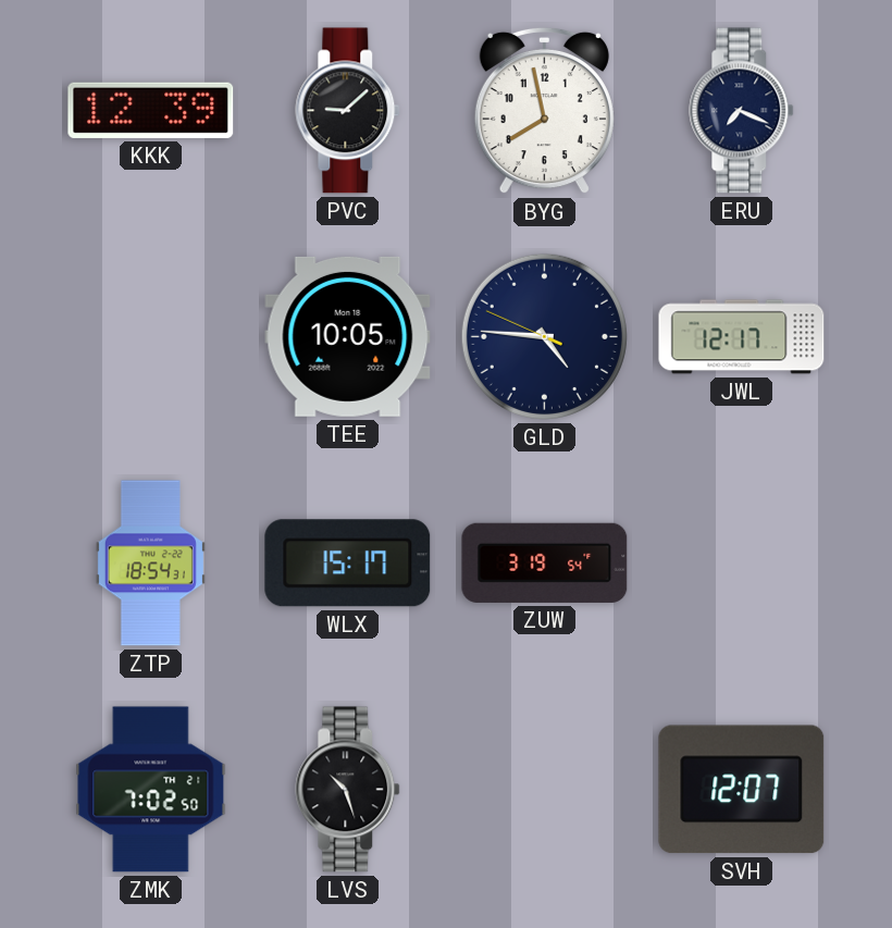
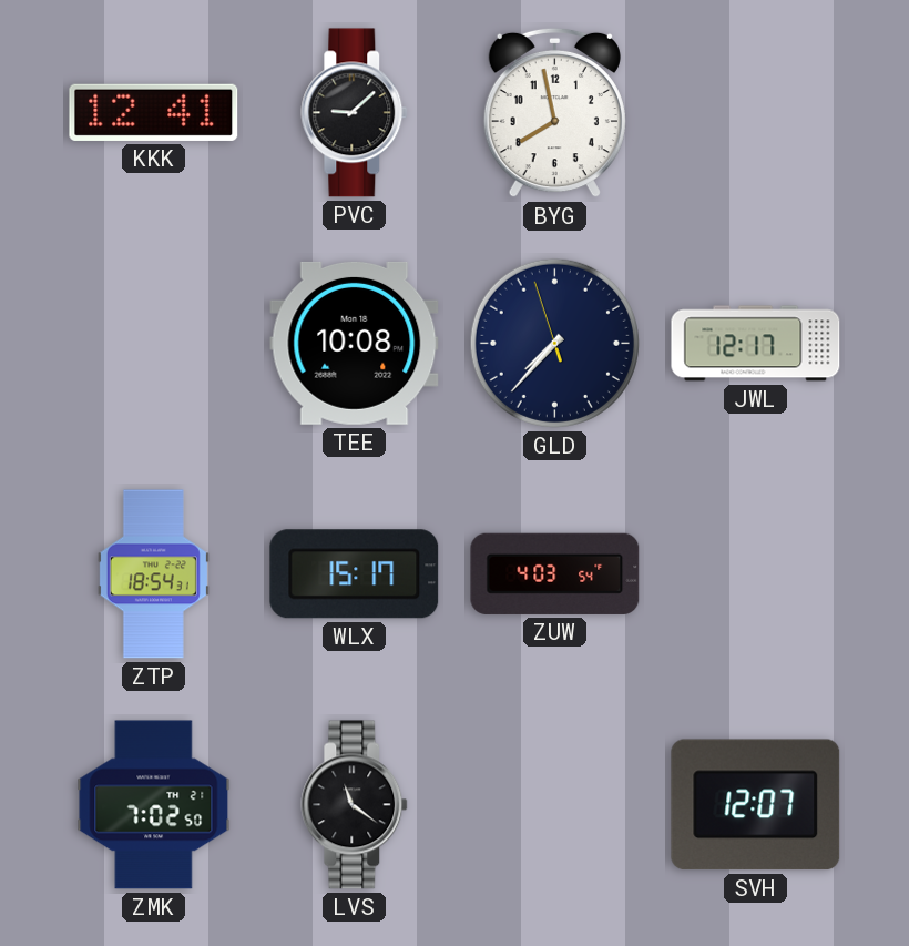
KKK: 12:39 -> 12:41
ERU: 7:19 -> none
TEE: 10:05 -> 10:08
GLD: 4:45 -> 7:36
ZUW: 3:19 -> 4:03
LVS: 10:27 -> 11:21
